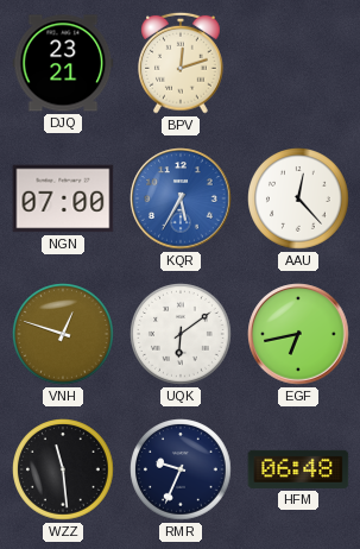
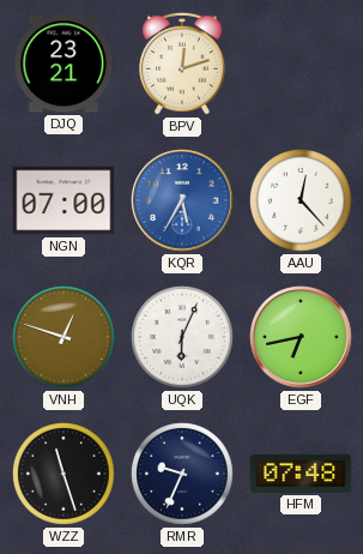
UQK: 6:09 -> 6:04
WZZ: 11:29 -> 11:27
HFM: 06:48 -> 07:48
